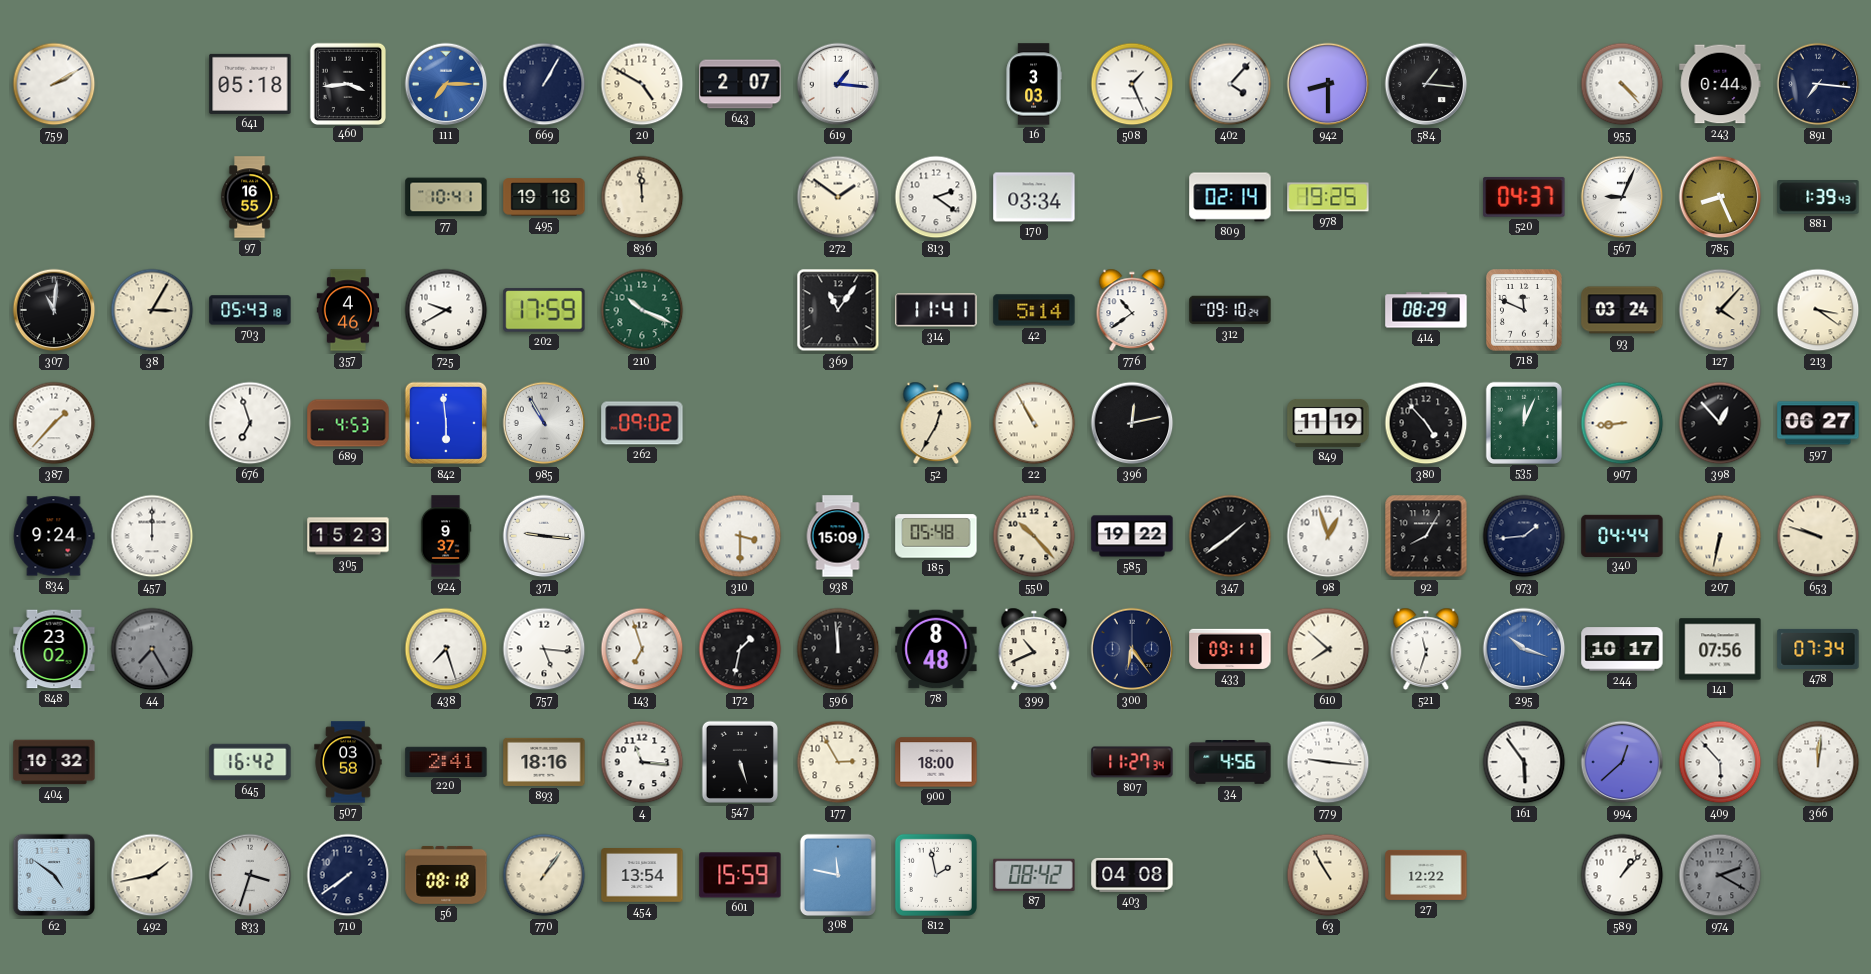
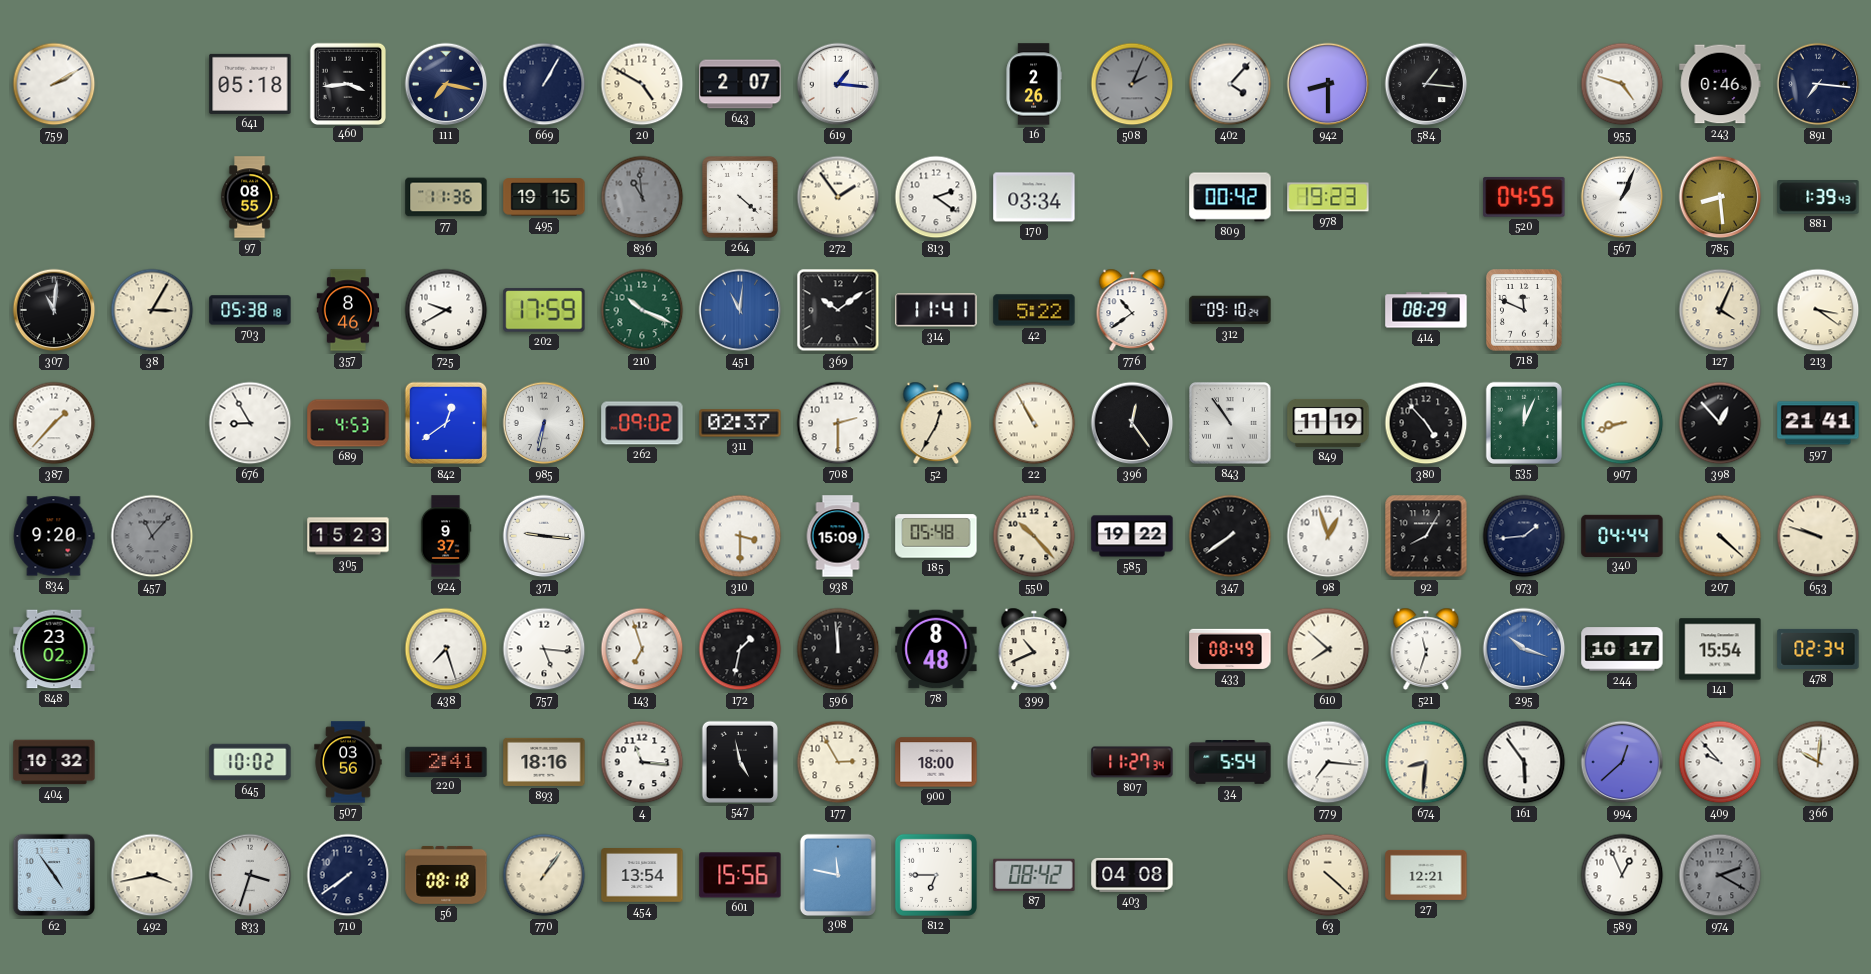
111: 7:15 -> 7:17
111 dial: blue -> navy
16: 3:03 -> 2:26
508: 1:26 -> 2:04
508 dial: white -> grey
955: 4:23 -> 4:48
243: 0:44 -> 0:46
97: 16:55 -> 08:55
77: 10:41 -> 11:36
495: 19:18 -> 19:15
836: 11:59 -> 10:59
836 dial: cream -> grey
264: none -> 4:22
272: 1:51 -> 1:54
809: 02:14 -> 00:42
978: 19:25 -> 19:23
520: 04:37 -> 04:55
567: 9:04 -> 1:04
785: 8:26 -> 8:29
703: 05:43 -> 05:38
357: 4:46 -> 8:46
451: none -> 11:01
369: 11:06 -> 10:09
42: 5:14 -> 5:22
93: 03:24 -> none
127: 4:07 -> 4:04
676: 6:57 -> 8:55
842: 5:59 -> 12:39
985: 10:55 -> 6:32
311: none -> 02:37
708: none -> 2:30
396: 12:13 -> 12:24
843: none -> 10:54
907: 8:44 -> 8:42
597: 06:27 -> 21:41
834: 9:24 -> 9:20
457: 12:00 -> 11:07
457 dial: white -> grey
347: 1:39 -> 7:39
207: 6:32 -> 4:22
44: 7:25 -> none
300: 6:24 -> none
433: 09:11 -> 08:49
141: 07:56 -> 15:54
478: 07:34 -> 02:34
645: 16:42 -> 10:02
507: 03:58 -> 03:56
547: 5:27 -> 4:58
34: 4:56 -> 5:54
779: 9:16 -> 7:16
674: none -> 8:31
409: 5:53 -> 9:53
366: 12:01 -> 10:01
62: 4:51 -> 4:54
492: 1:43 -> 3:43
601: 15:59 -> 15:56
812: 1:58 -> 6:45
63: 10:55 -> 4:22
27: 12:22 -> 12:21
589: 1:07 -> 12:56
